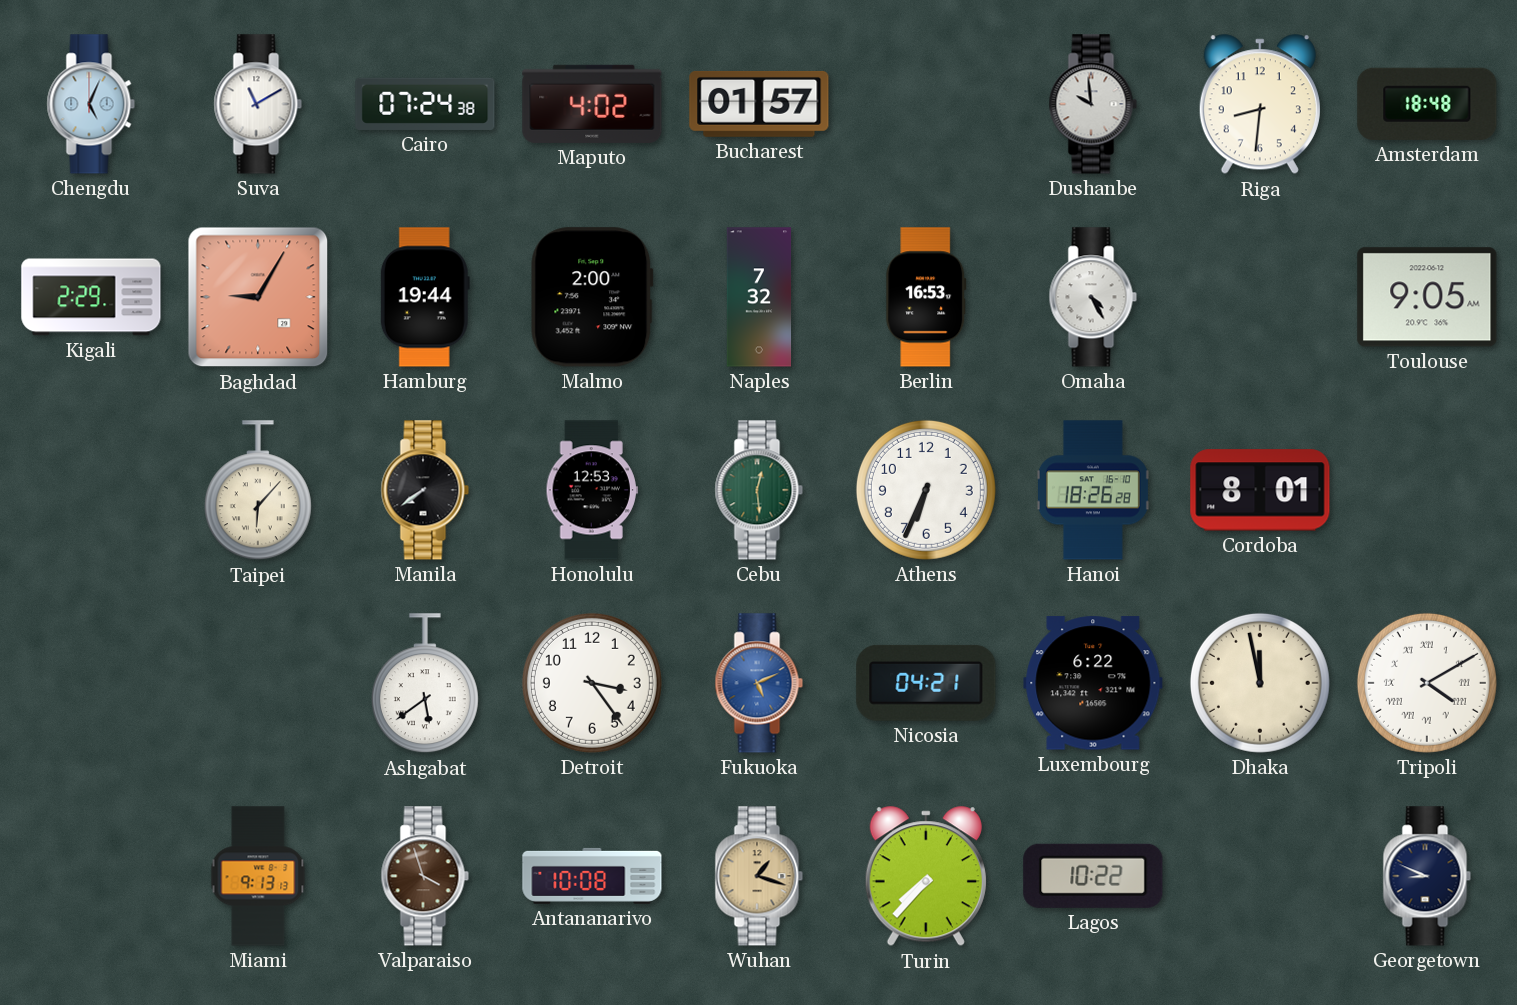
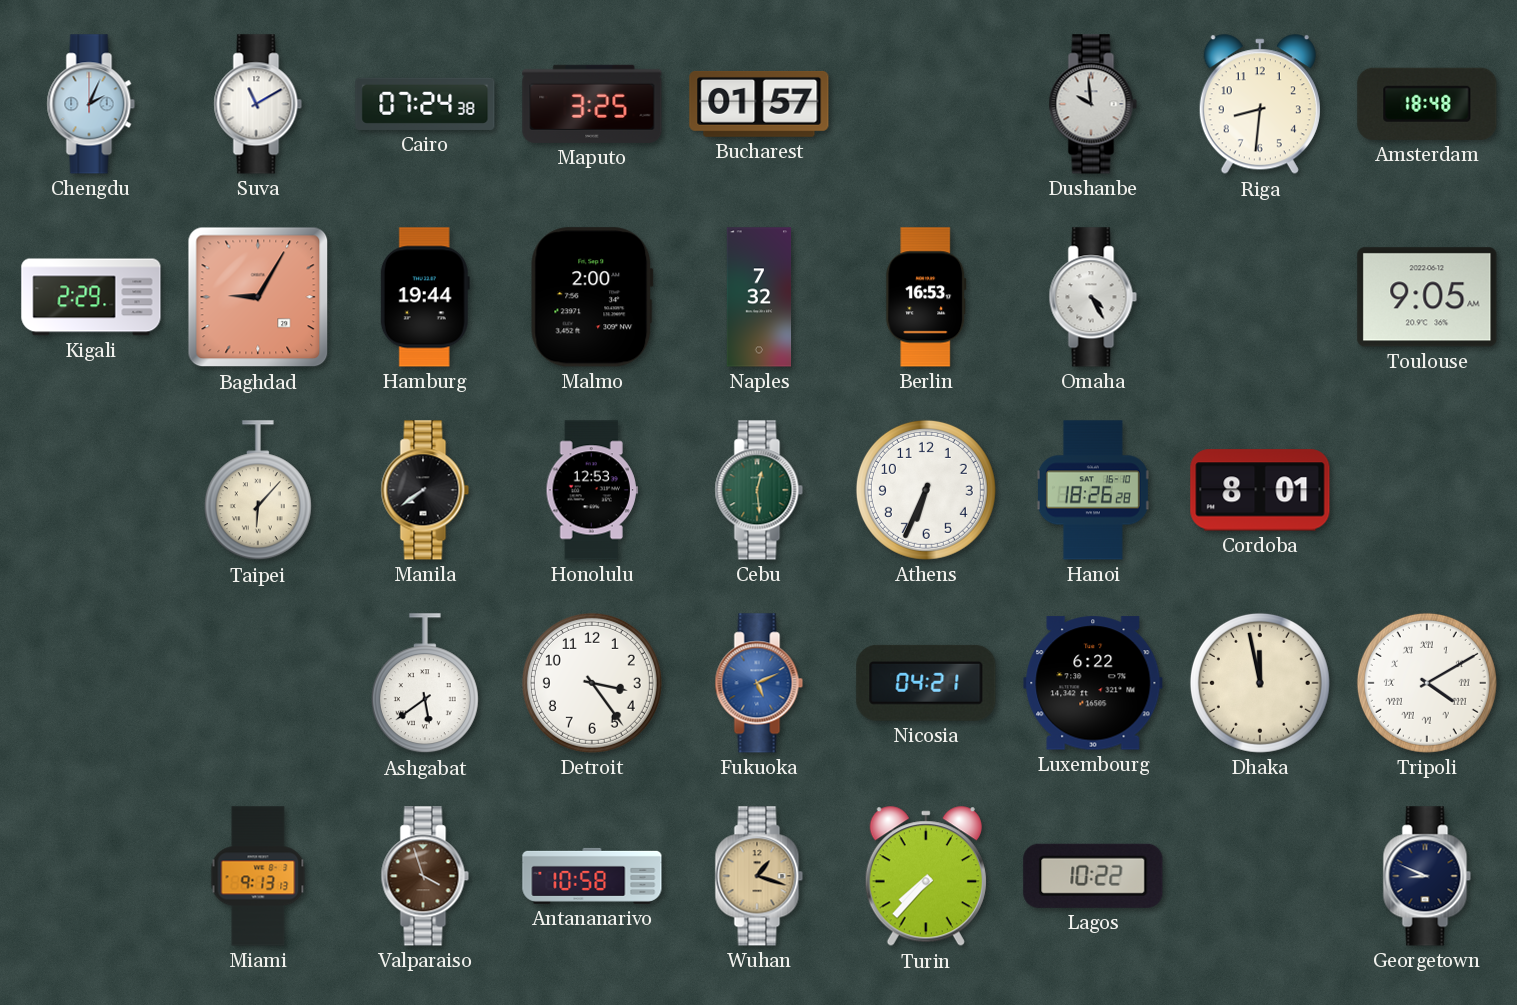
Chengdu: 5:04 -> 2:04
Maputo: 4:02 -> 3:25
Antananarivo: 10:08 -> 10:58
